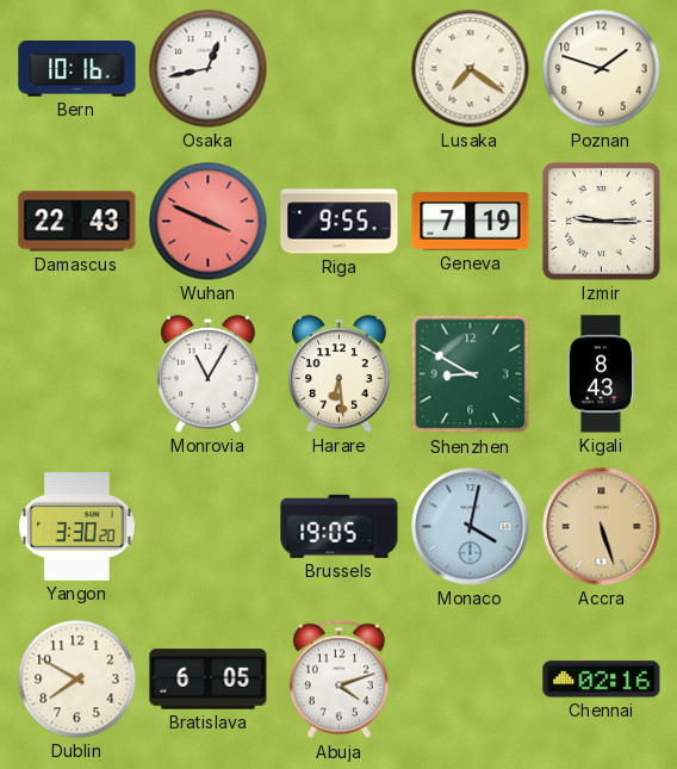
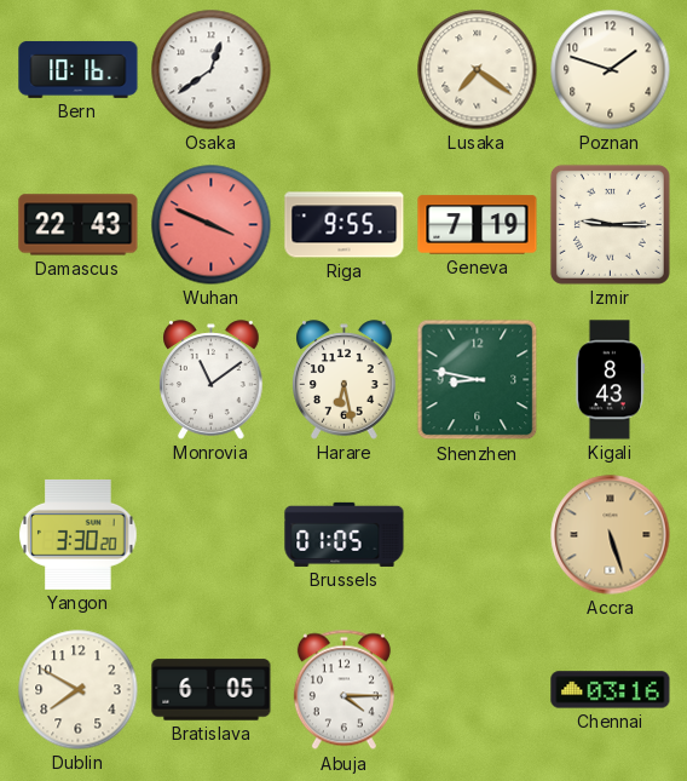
Osaka: 12:43 -> 12:39
Monrovia: 11:05 -> 11:09
Harare: 6:29 -> 6:28
Shenzhen: 8:50 -> 8:47
Brussels: 19:05 -> 01:05
Monaco: 4:02 -> none
Abuja: 4:12 -> 4:15
Chennai: 02:16 -> 03:16
